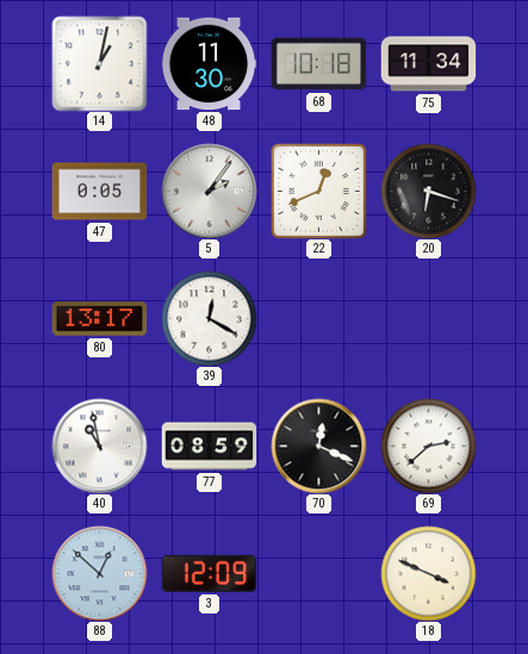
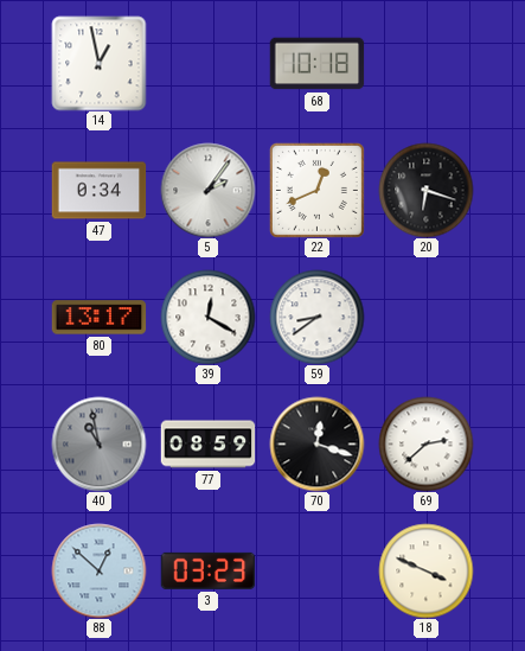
14: 1:02 -> 12:58
48: 11:30 -> none
75: 11:34 -> none
47: 0:05 -> 0:34
59: none -> 8:39
40 dial: white -> grey
70: 12:19 -> 12:18
3: 12:09 -> 03:23
